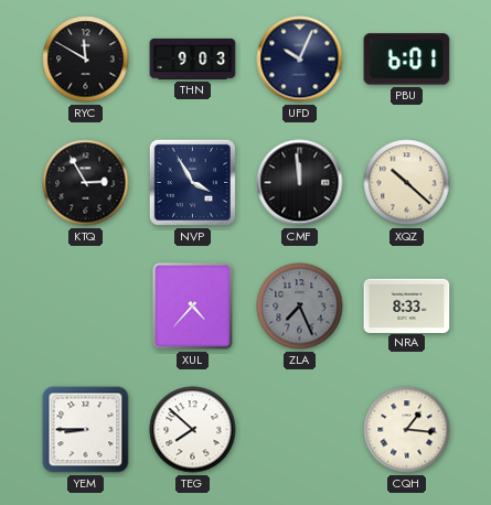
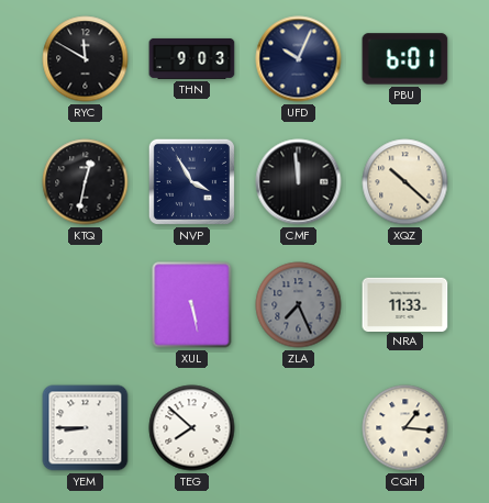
KTQ: 2:55 -> 12:32
XUL: 4:37 -> 5:28
NRA: 8:33 -> 11:33
